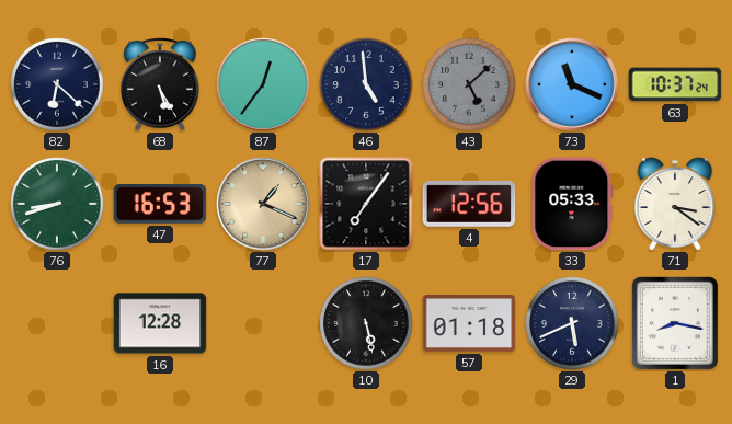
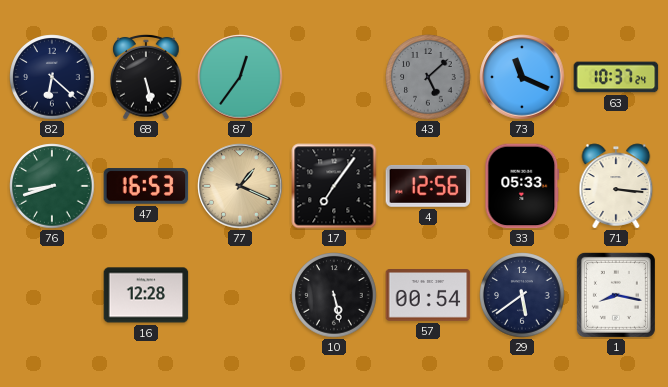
68: 5:25 -> 5:28
46: 4:59 -> none
71: 3:21 -> 3:16
57: 01:18 -> 00:54
29: 5:41 -> 5:39
